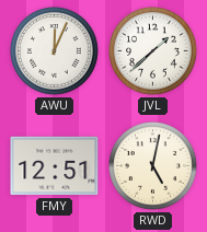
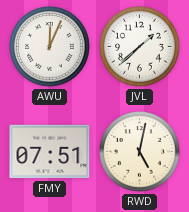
FMY: 12:51 -> 07:51
